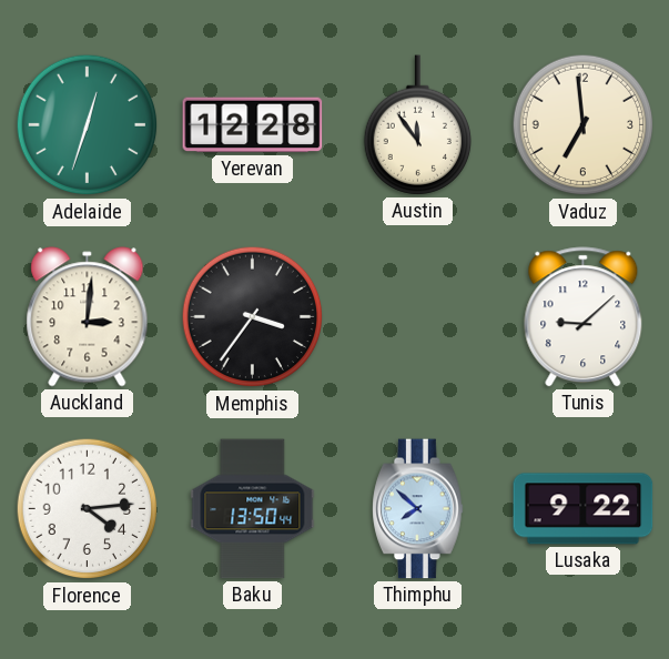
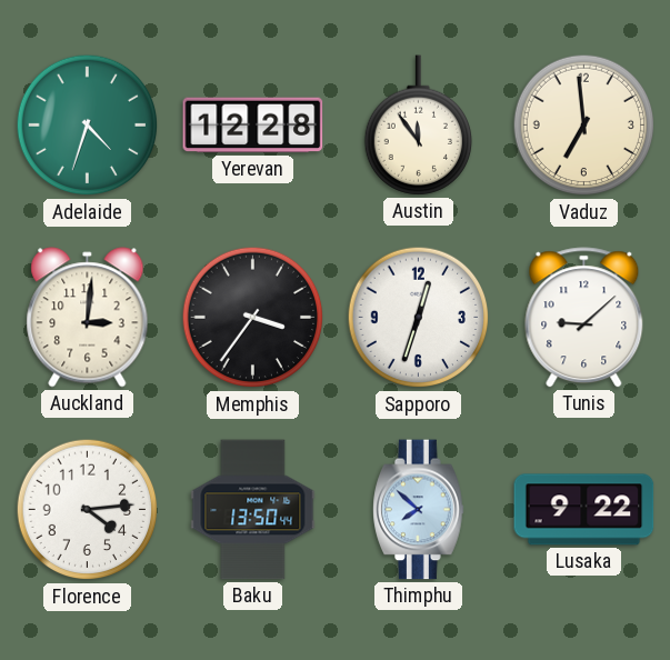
Adelaide: 12:33 -> 4:33
Sapporo: none -> 12:33
